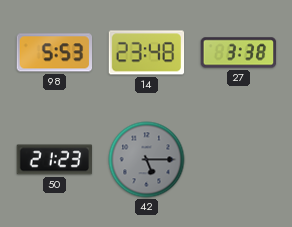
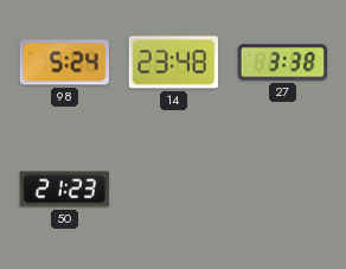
98: 5:53 -> 5:24
42: 5:15 -> none
